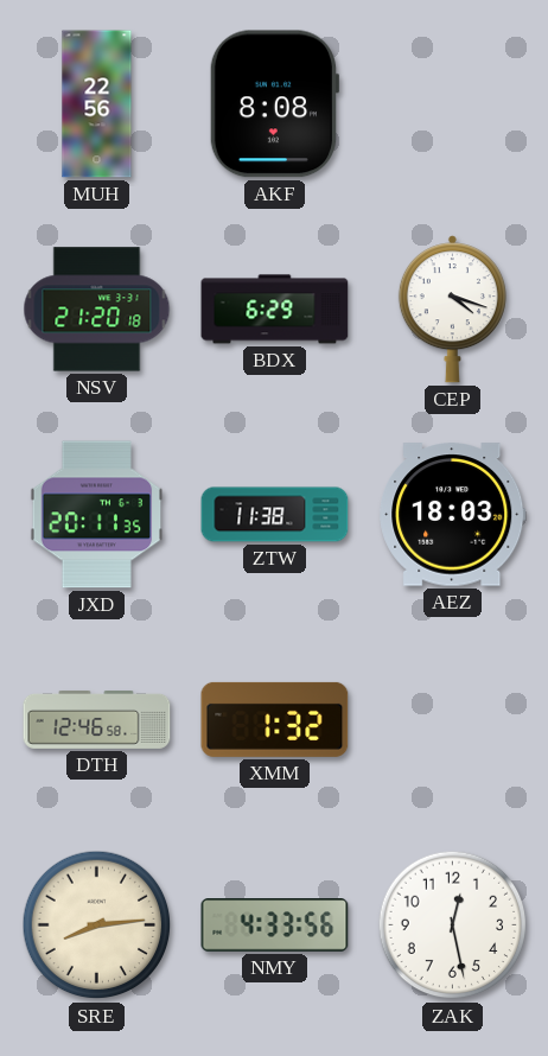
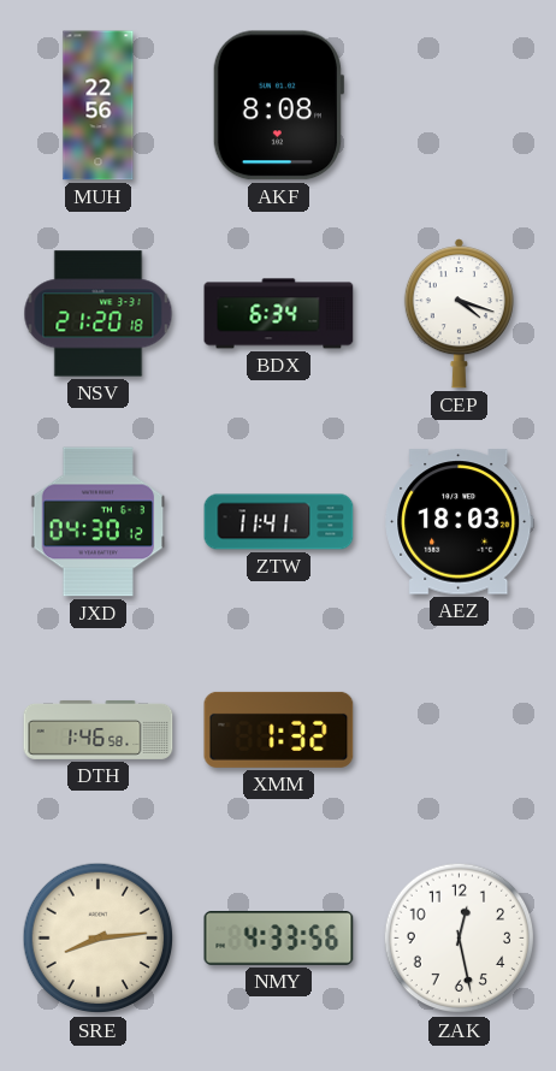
BDX: 6:29 -> 6:34
JXD: 20:11 -> 04:30
ZTW: 11:38 -> 11:41
DTH: 12:46 -> 1:46
